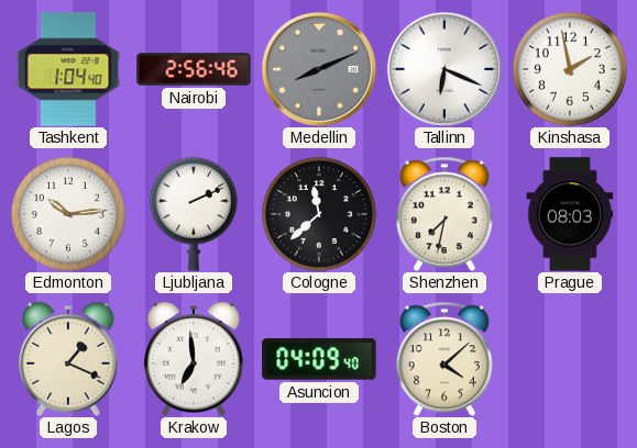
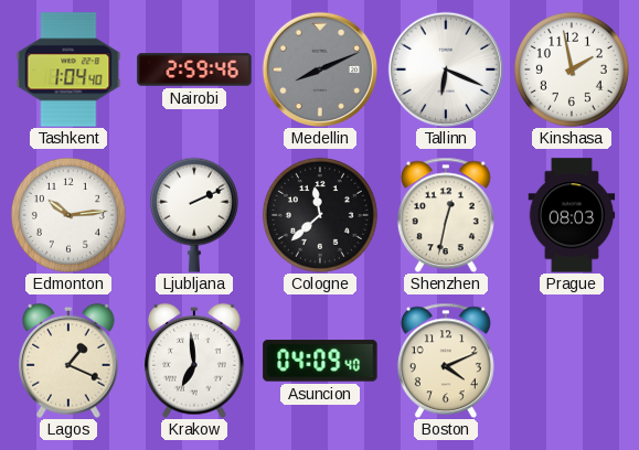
Nairobi: 2:56 -> 2:59
Shenzhen: 7:32 -> 12:32
Boston: 4:08 -> 4:11
